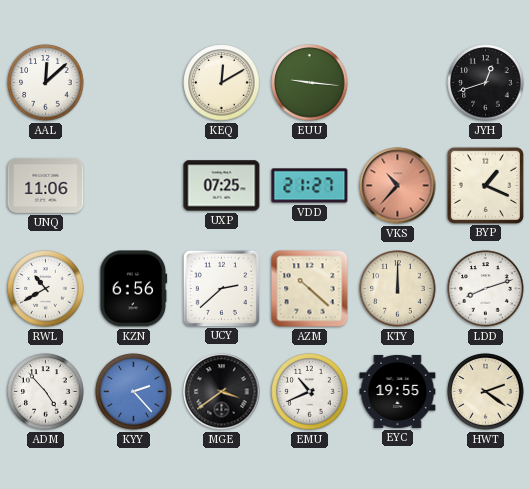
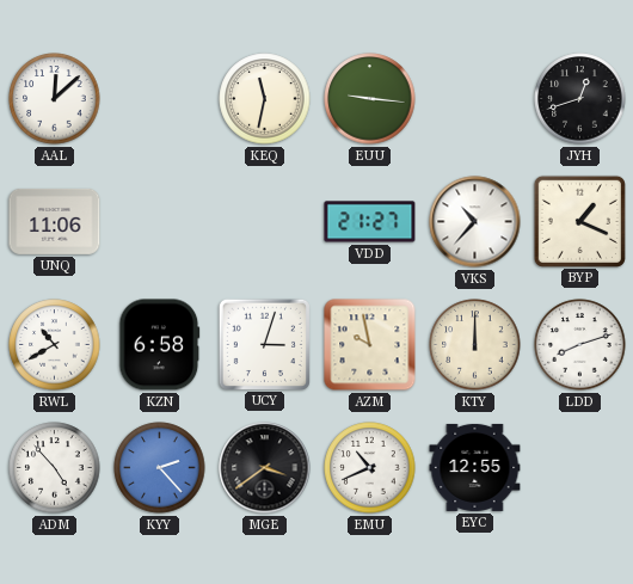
KEQ: 12:10 -> 11:32
UXP: 07:25 -> none
VKS dial: salmon -> white
KZN: 6:56 -> 6:58
UCY: 2:38 -> 3:03
AZM: 10:22 -> 9:58
EYC: 19:55 -> 12:55
HWT: 2:21 -> none
